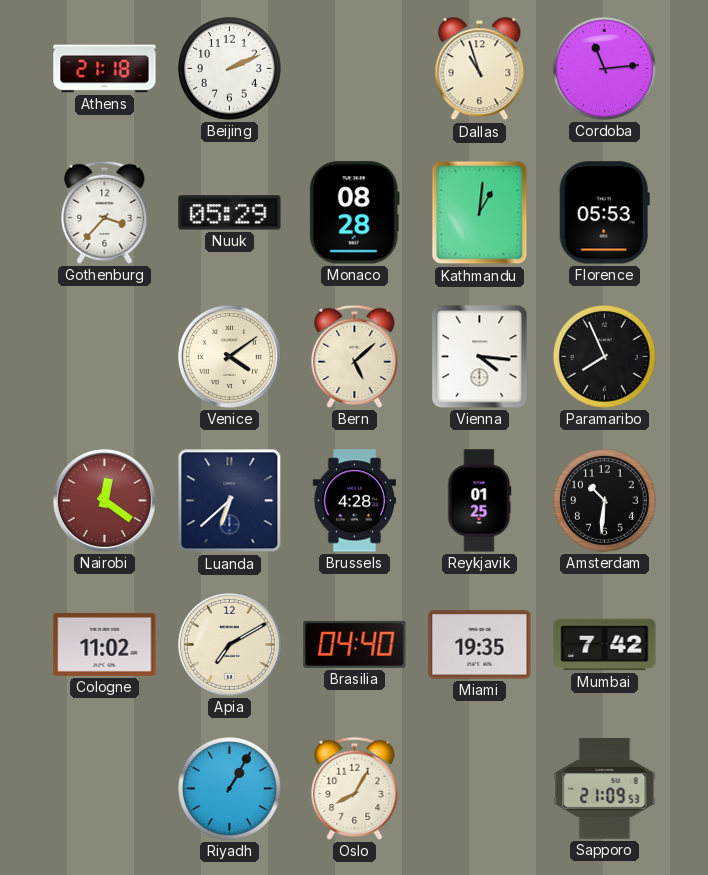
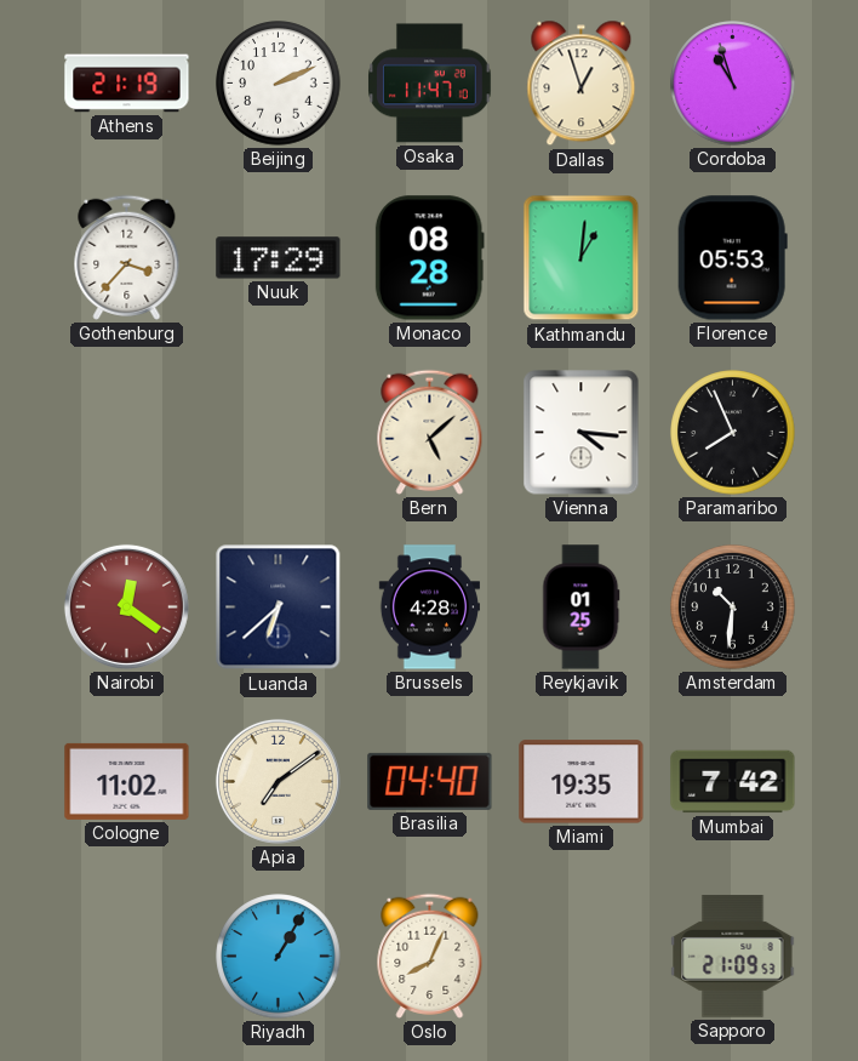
Athens: 21:18 -> 21:19
Osaka: none -> 11:47
Dallas: 10:57 -> 12:57
Cordoba: 11:14 -> 10:57
Nuuk: 05:29 -> 17:29
Venice: 4:09 -> none
Apia: 7:10 -> 7:09
Oslo: 8:05 -> 8:04
